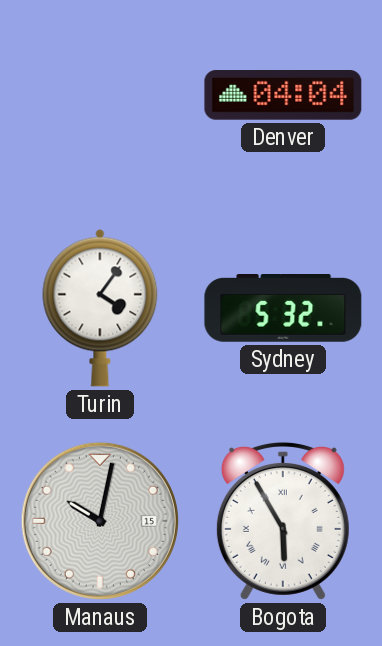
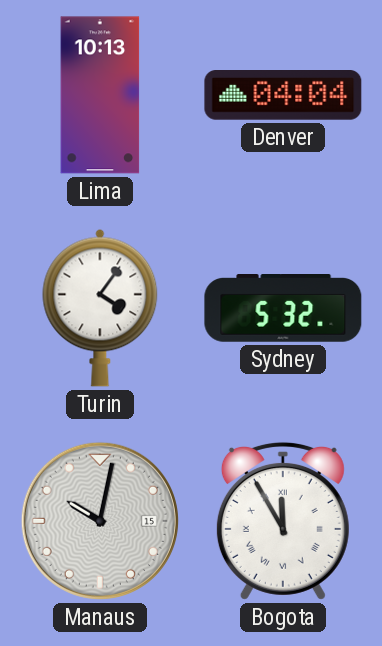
Lima: none -> 10:13
Bogota: 5:55 -> 11:55
